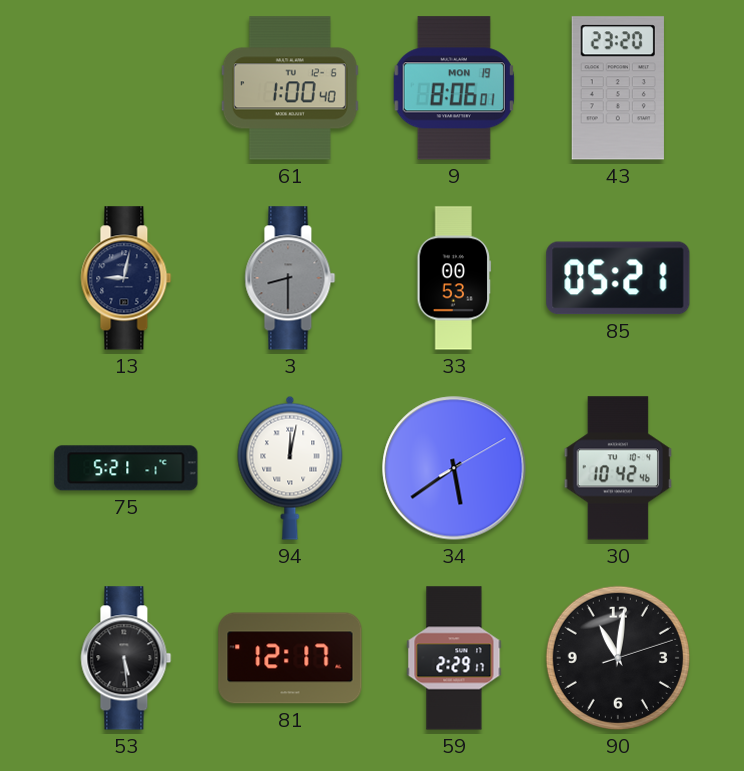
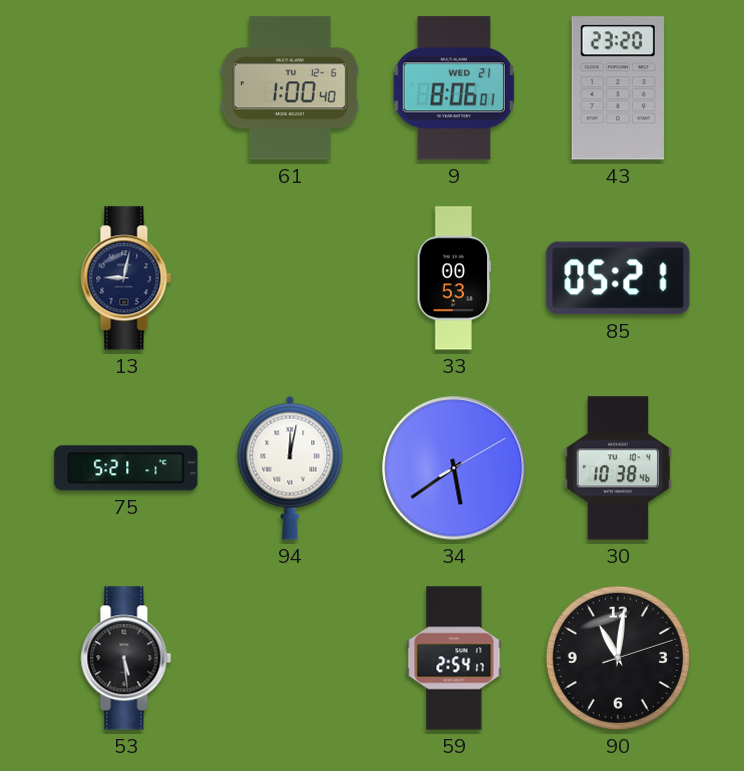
9 date: MON 19 -> WED 21
3: 8:30 -> none
30: 10:42 -> 10:38
81: 12:17 -> none
59: 2:29 -> 2:54
